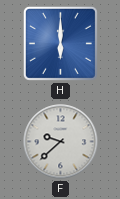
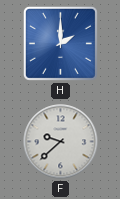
H: 6:00 -> 2:00
